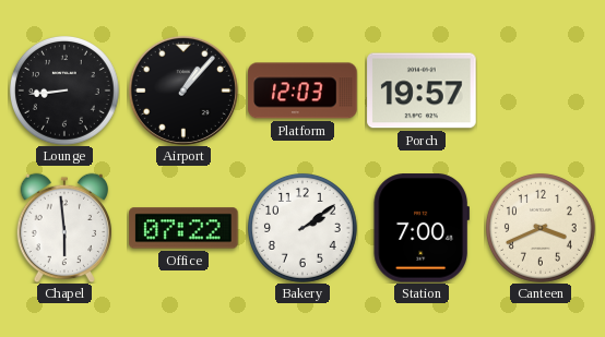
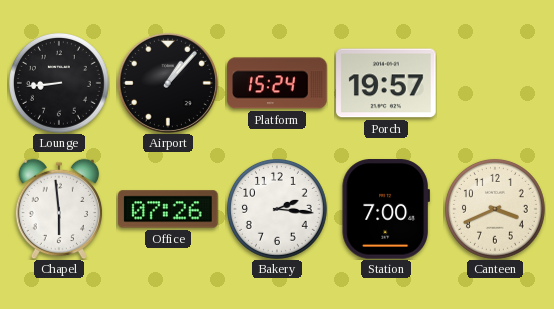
Platform: 12:03 -> 15:24
Office: 07:22 -> 07:26
Bakery: 2:09 -> 2:16
